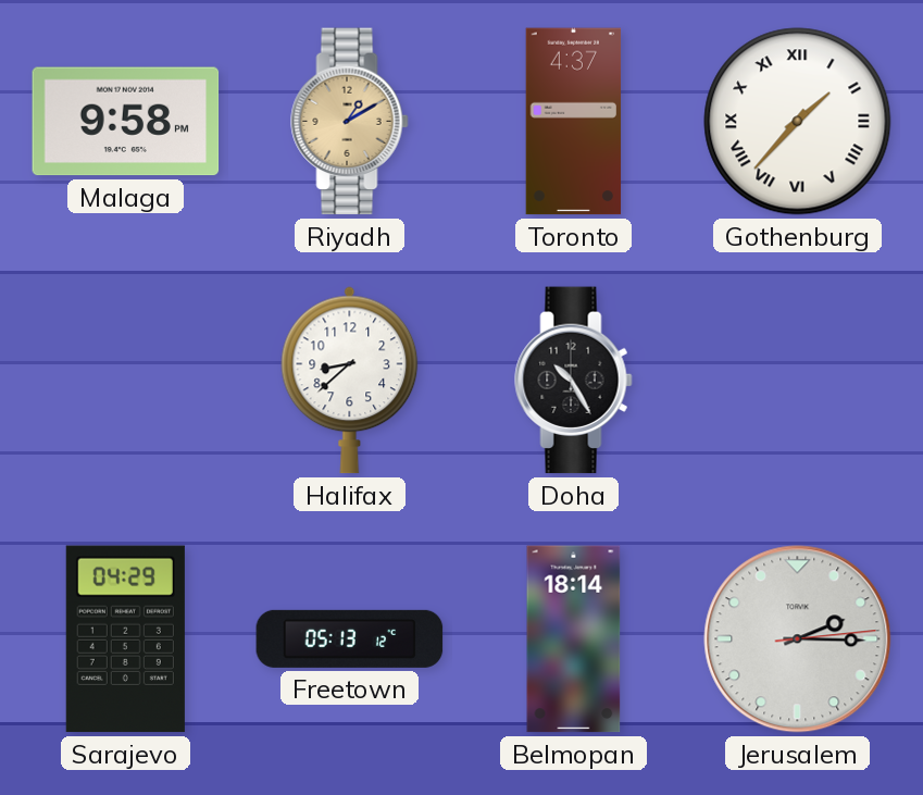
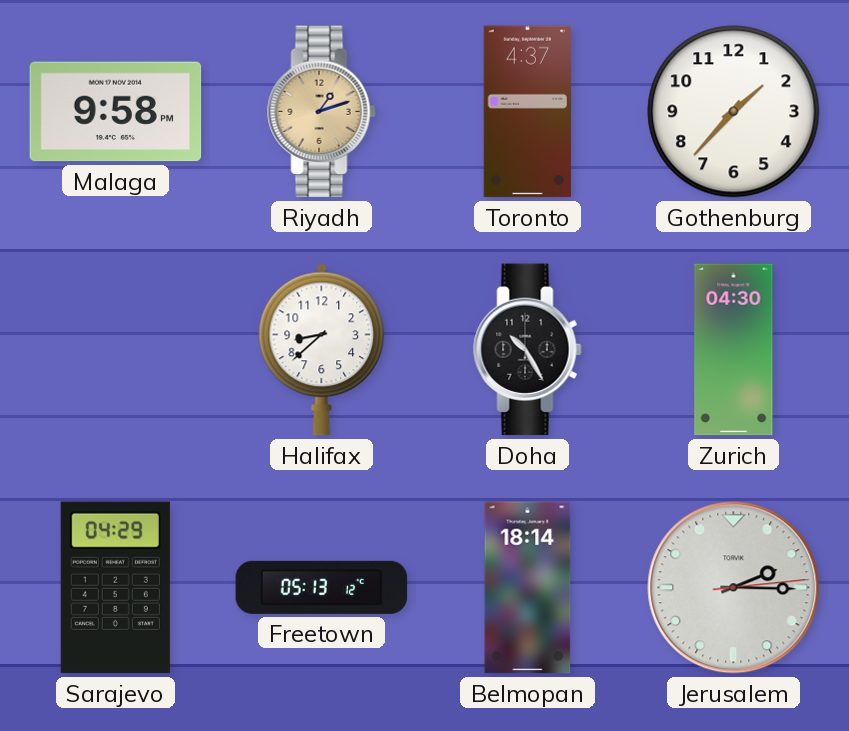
Riyadh: 1:10 -> 1:12
Gothenburg numerals: Roman -> Arabic
Zurich: none -> 04:30
